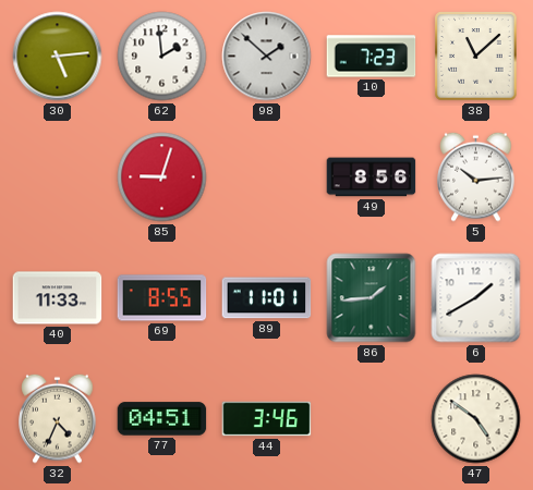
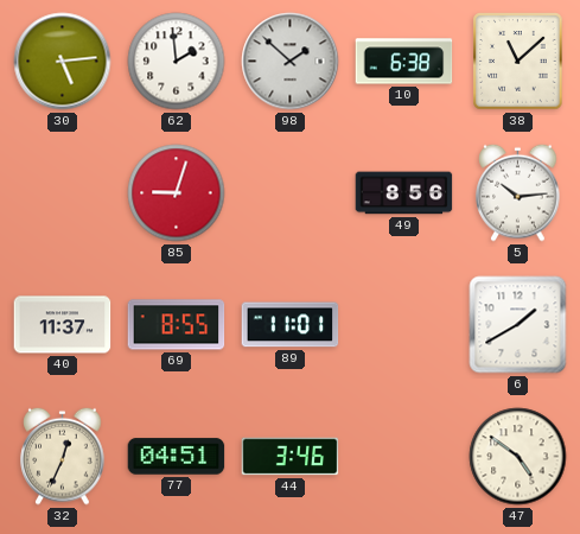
10: 7:23 -> 6:38
40: 11:33 -> 11:37
86: 1:44 -> none
32: 4:34 -> 12:34
